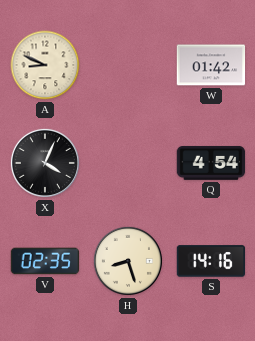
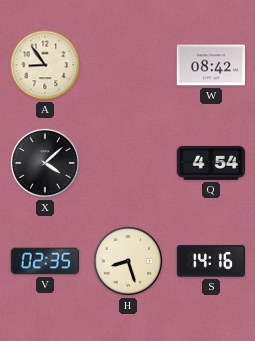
A: 8:49 -> 8:54
W: 01:42 -> 08:42
X: 4:04 -> 4:08
